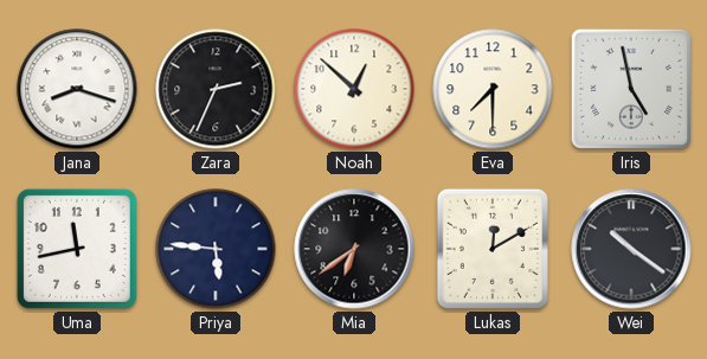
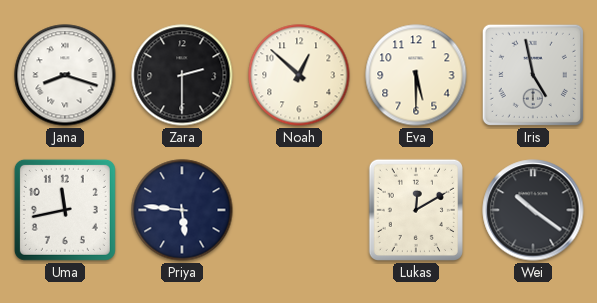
Zara: 2:34 -> 2:30
Eva: 7:30 -> 5:30
Mia: 6:39 -> none
